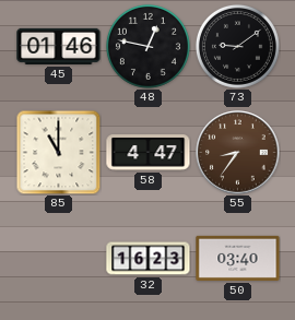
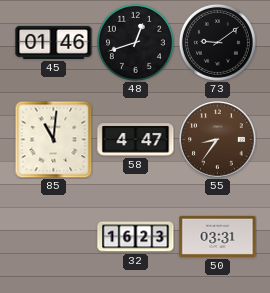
48: 12:47 -> 12:42
85: 11:00 -> 11:01
50: 03:40 -> 03:31
